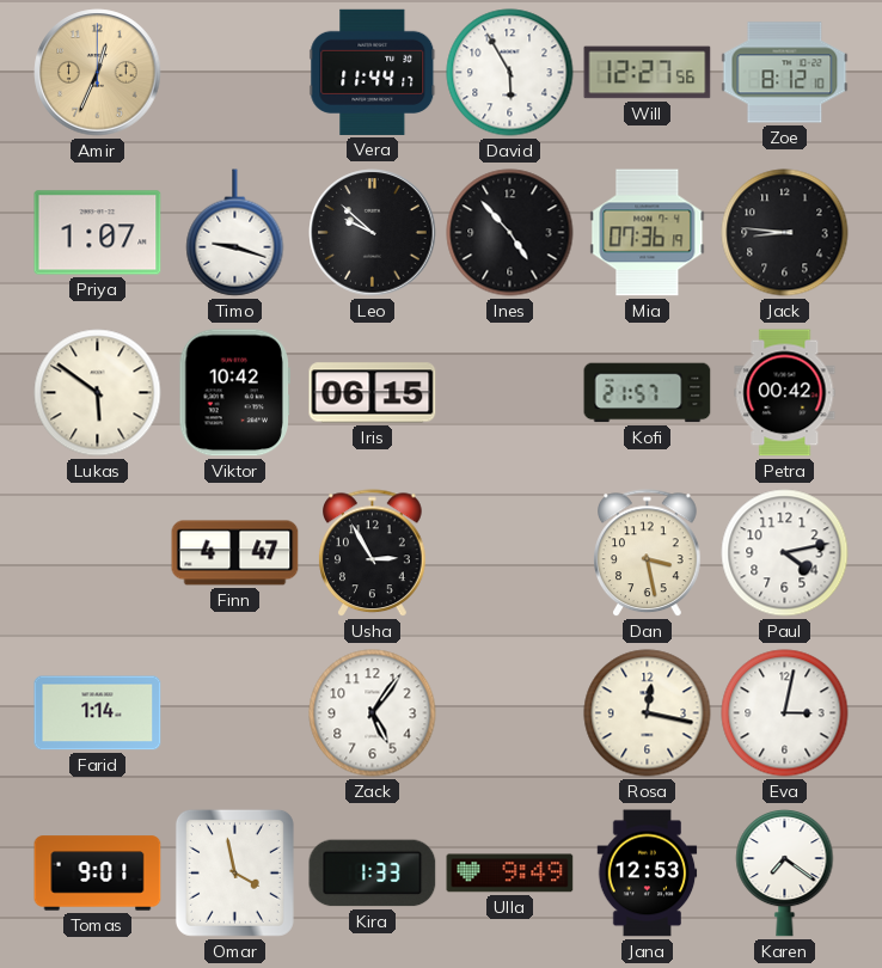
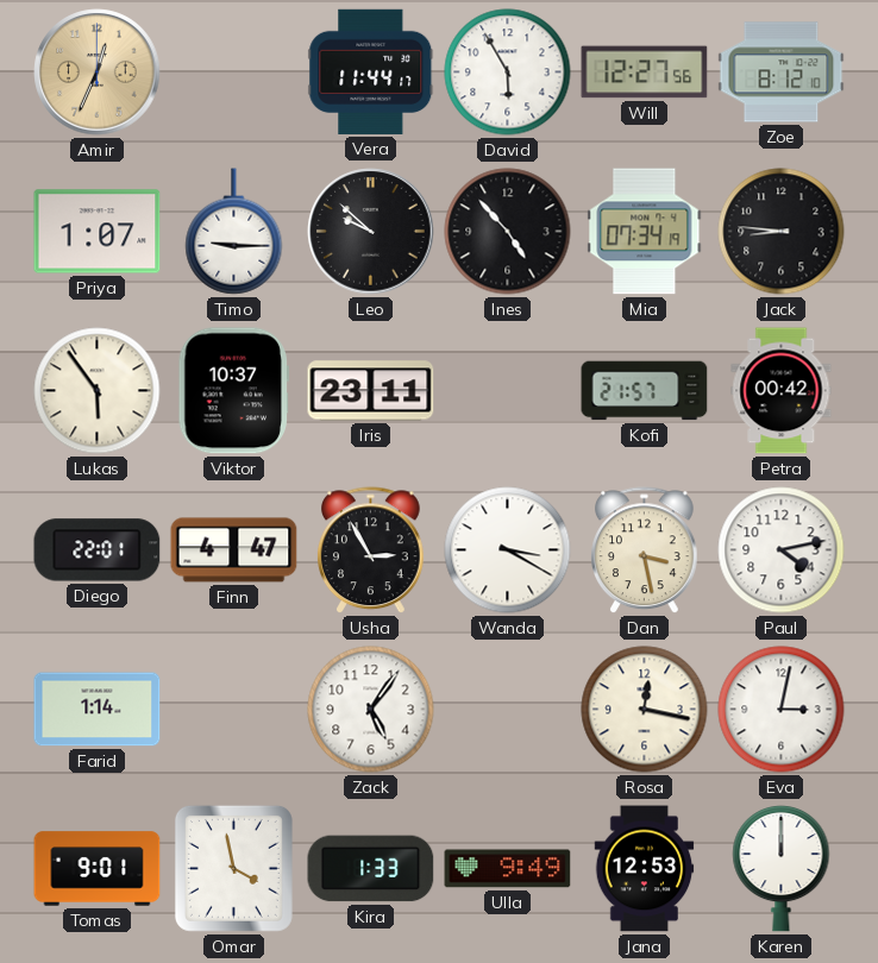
Timo: 9:18 -> 9:15
Mia: 07:36 -> 07:34
Lukas: 5:51 -> 5:54
Viktor: 10:42 -> 10:37
Iris: 06:15 -> 23:11
Diego: none -> 22:01
Wanda: none -> 3:20
Karen: 7:21 -> 12:00
